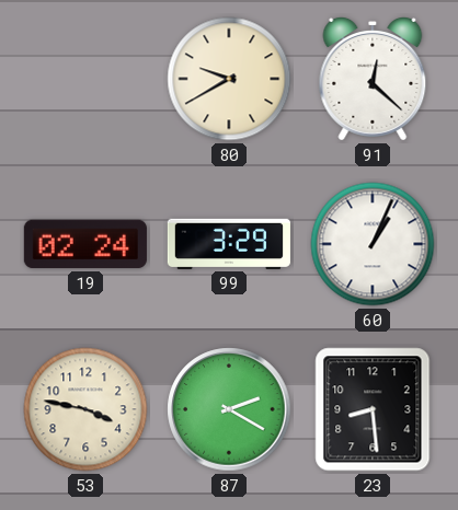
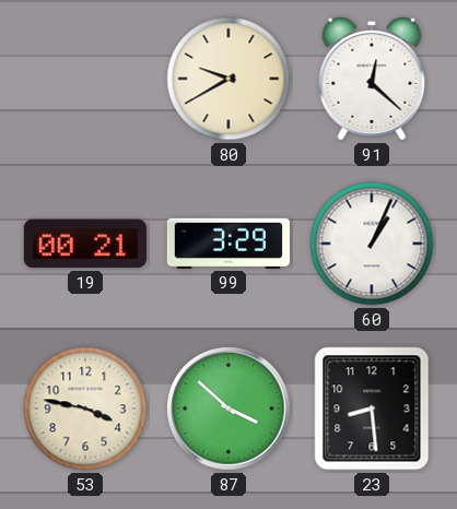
19: 02:24 -> 00:21
87: 2:20 -> 3:52
